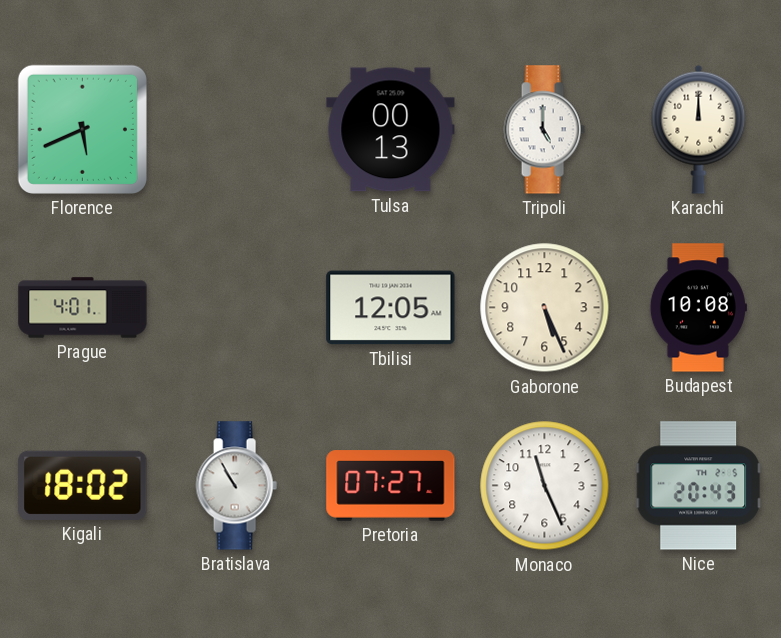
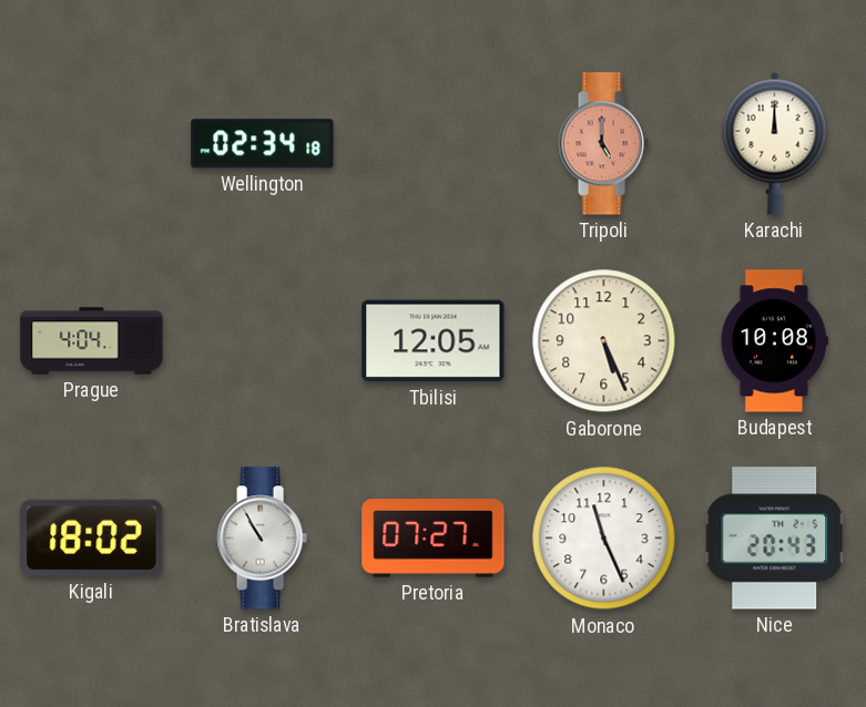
Florence: 5:41 -> none
Wellington: none -> 02:34
Tulsa: 00:13 -> none
Tripoli dial: white -> salmon
Prague: 4:01 -> 4:04
